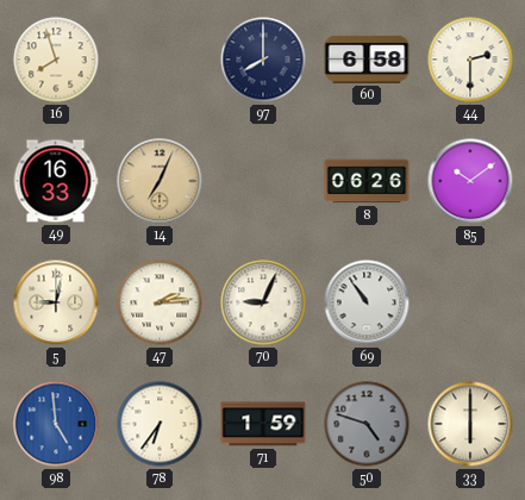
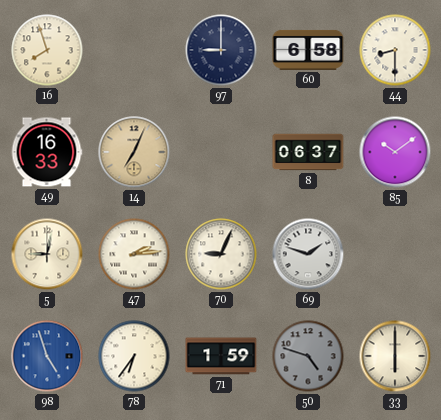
97: 8:00 -> 9:00
44: 2:30 -> 8:30
8: 06:26 -> 06:37
69: 10:54 -> 1:48
98: 4:59 -> 4:57
